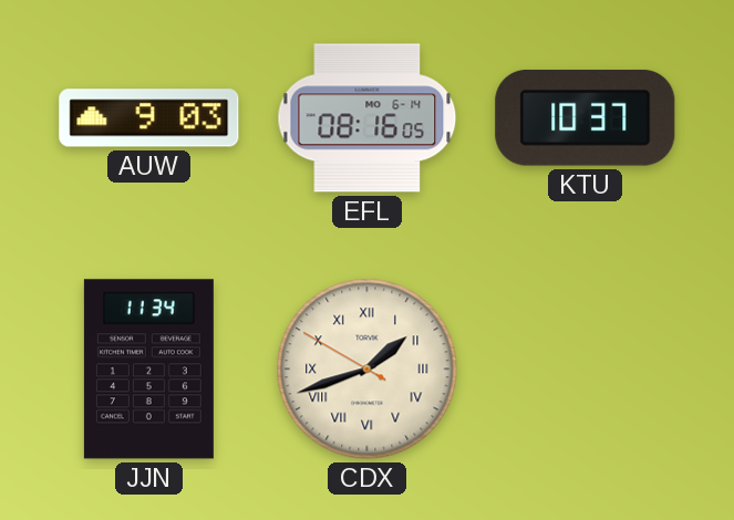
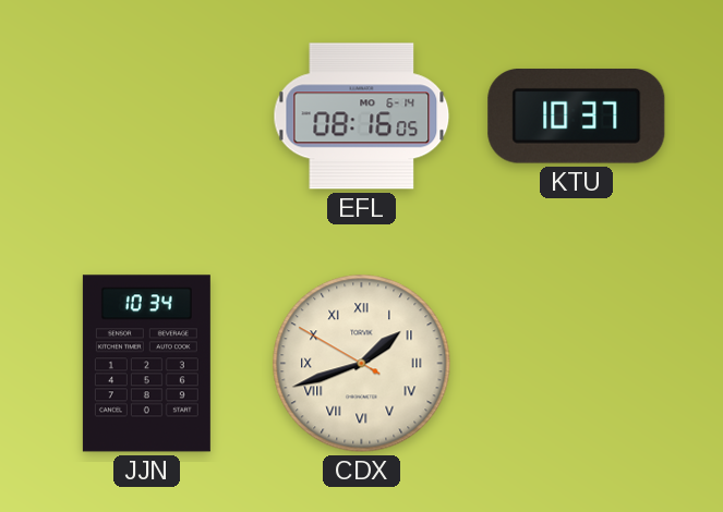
AUW: 9:03 -> none
JJN: 11:34 -> 10:34
